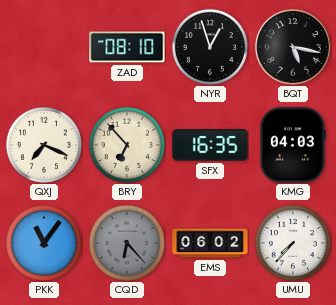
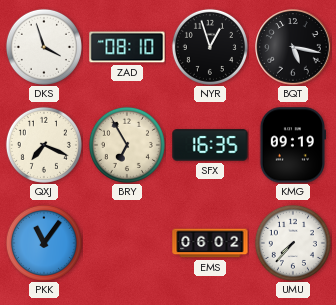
DKS: none -> 3:57
BRY: 6:53 -> 6:55
KMG: 04:03 -> 09:19
CQD: 6:23 -> none
